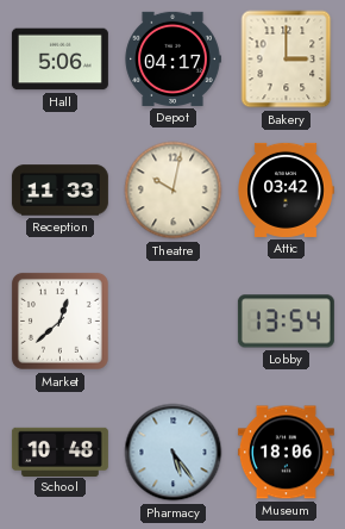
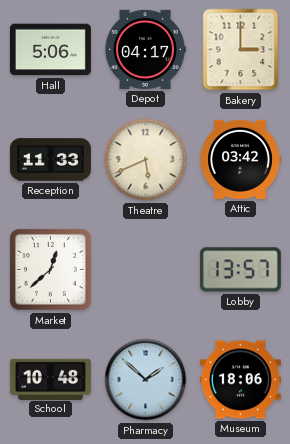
Theatre: 10:02 -> 5:41
Lobby: 13:54 -> 13:57
Pharmacy: 5:24 -> 1:52
